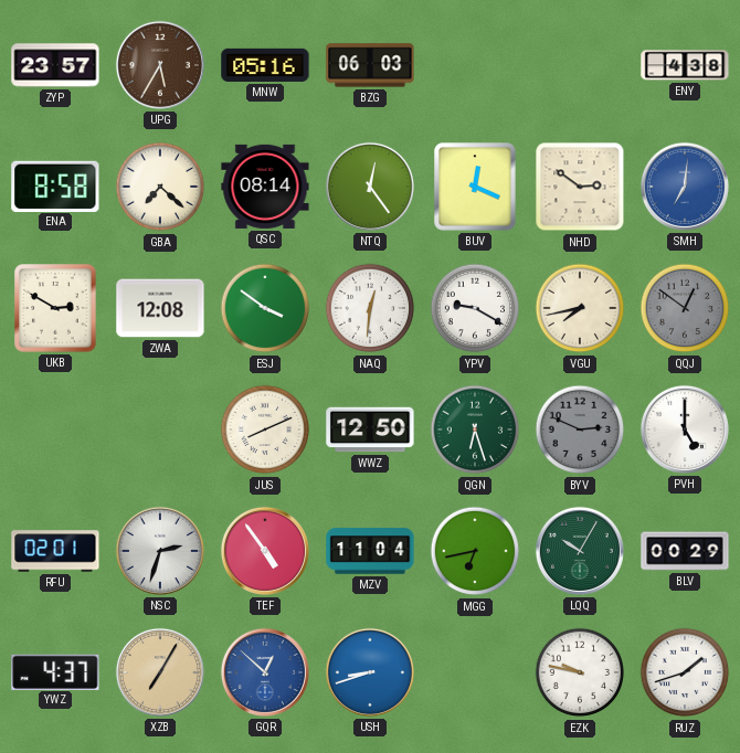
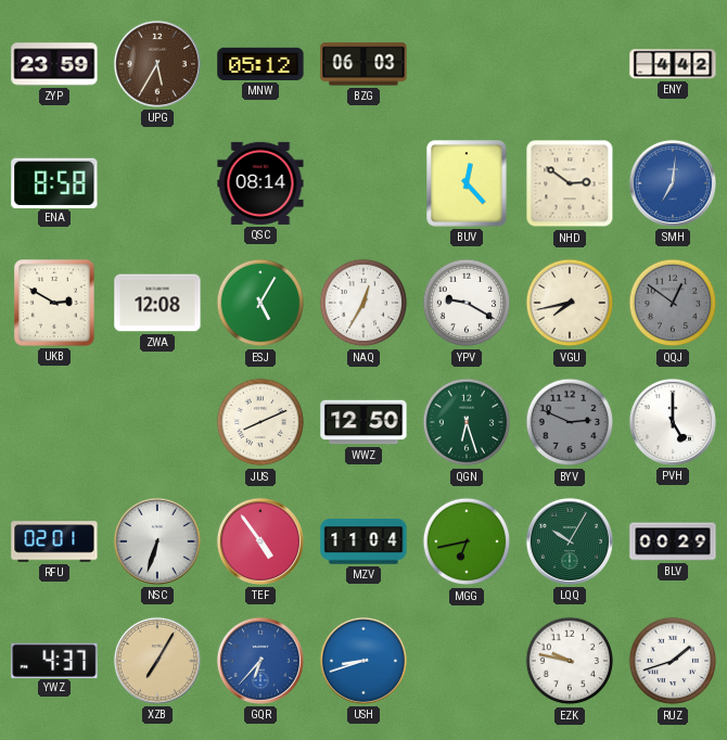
ZYP: 23:57 -> 23:59
MNW: 05:16 -> 05:12
ENY: 4:38 -> 4:42
GBA: 7:22 -> none
NTQ: 12:24 -> none
BUV: 12:19 -> 12:23
ESJ: 3:51 -> 5:05
NAQ: 12:31 -> 12:35
NSC: 2:33 -> 6:33
GQR: 12:52 -> 6:37
